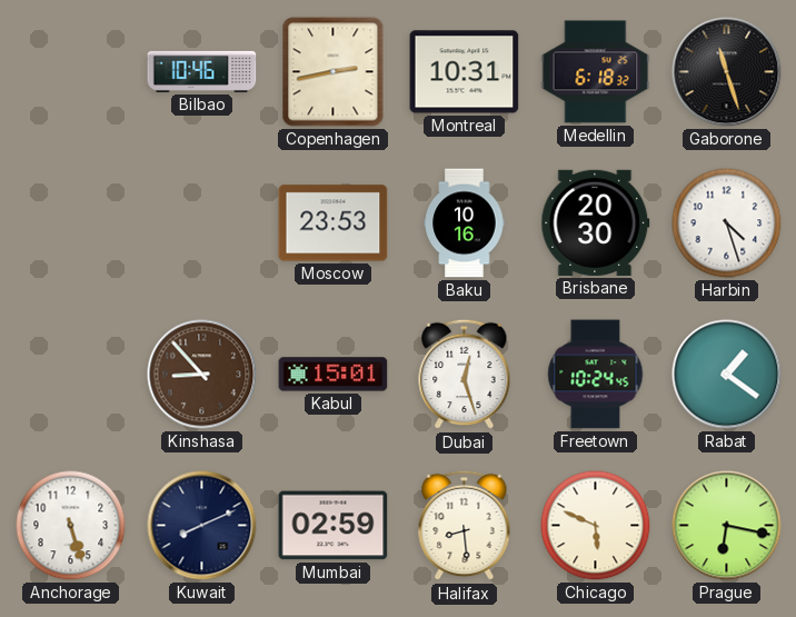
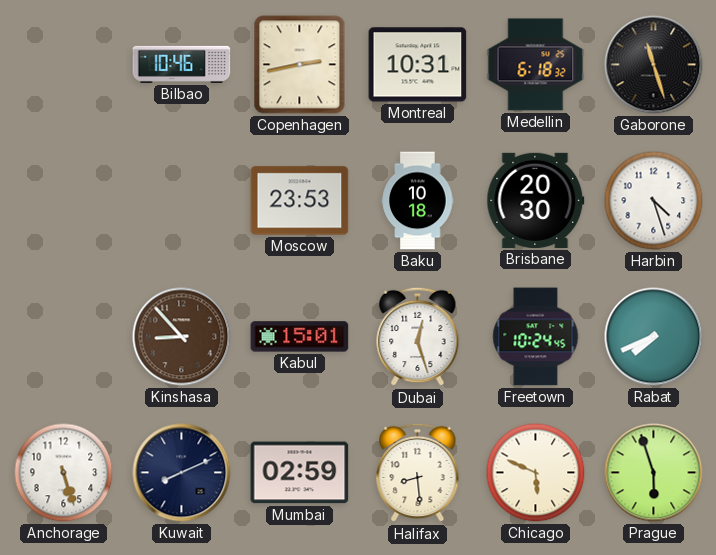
Baku: 10:16 -> 10:18
Rabat: 1:21 -> 7:41
Prague: 6:17 -> 5:57
